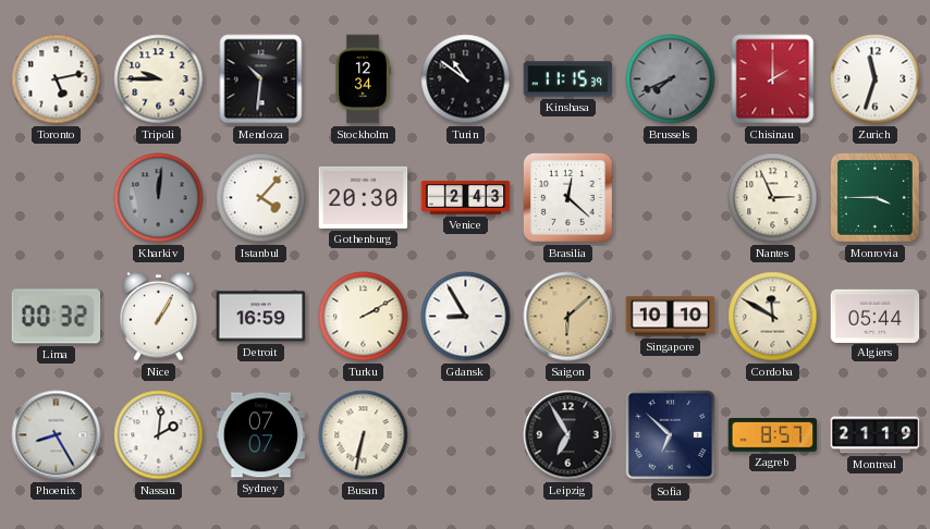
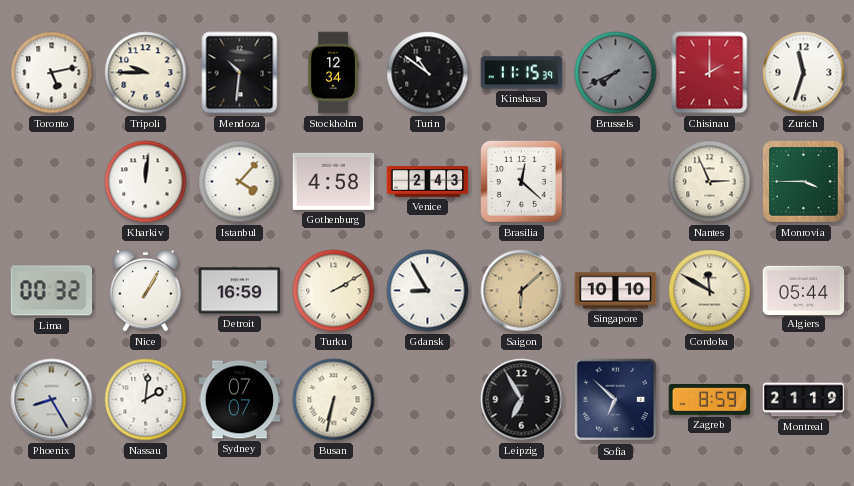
Kharkiv dial: grey -> white
Gothenburg: 20:30 -> 4:58
Zagreb: 8:57 -> 8:59
